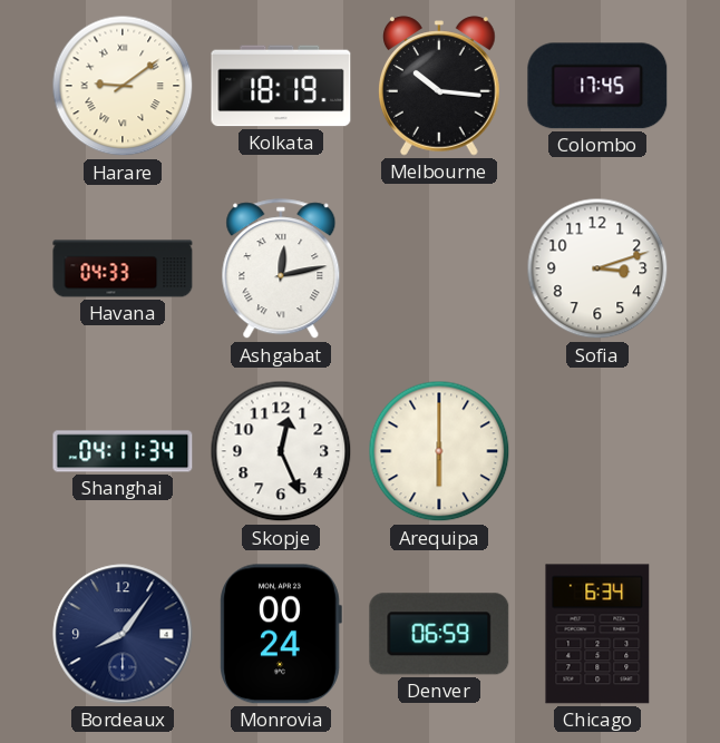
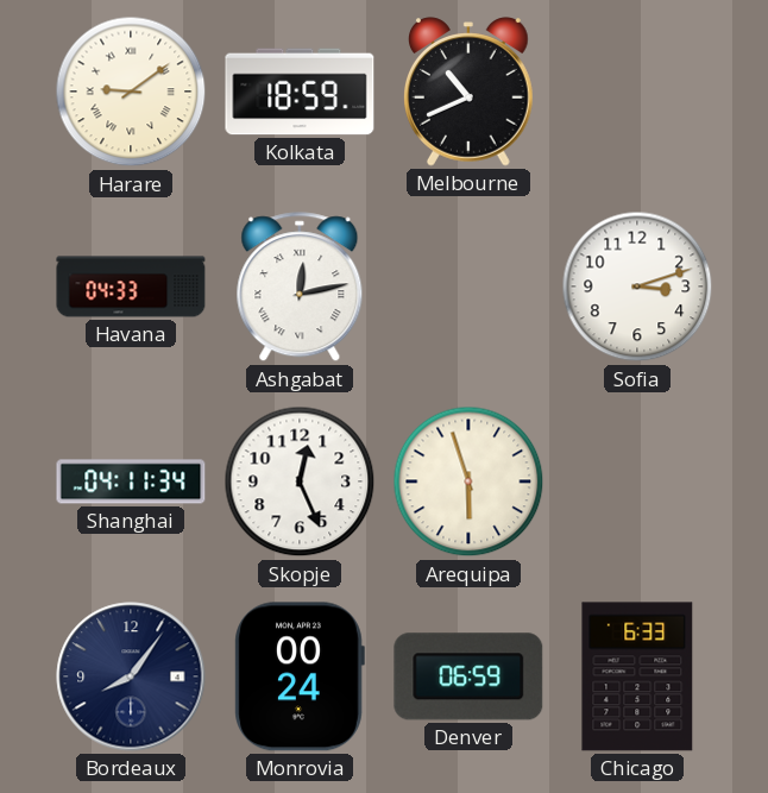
Kolkata: 18:19 -> 18:59
Melbourne: 10:16 -> 10:41
Colombo: 17:45 -> none
Arequipa: 6:00 -> 5:57
Chicago: 6:34 -> 6:33
